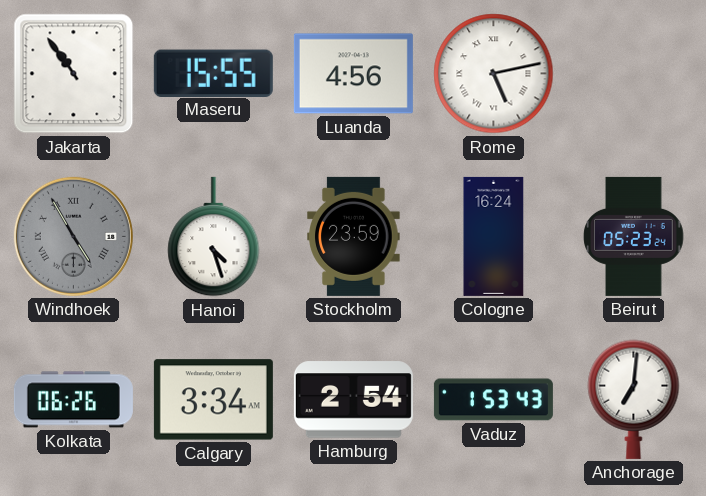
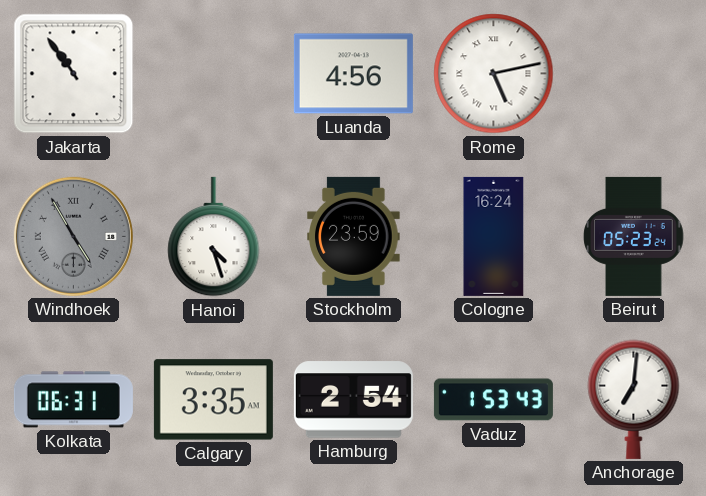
Maseru: 15:55 -> none
Kolkata: 06:26 -> 06:31
Calgary: 3:34 -> 3:35
